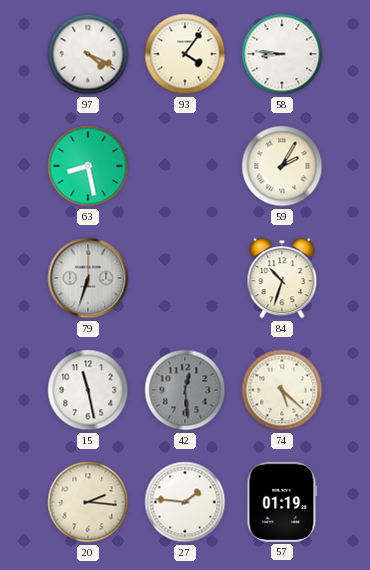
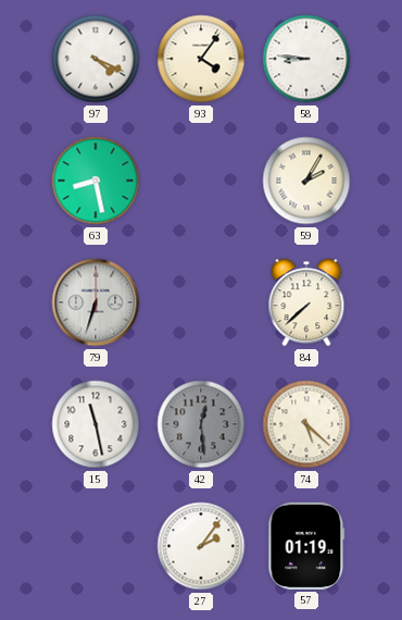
84: 10:33 -> 7:38
20: 2:16 -> none
27: 1:46 -> 2:06
